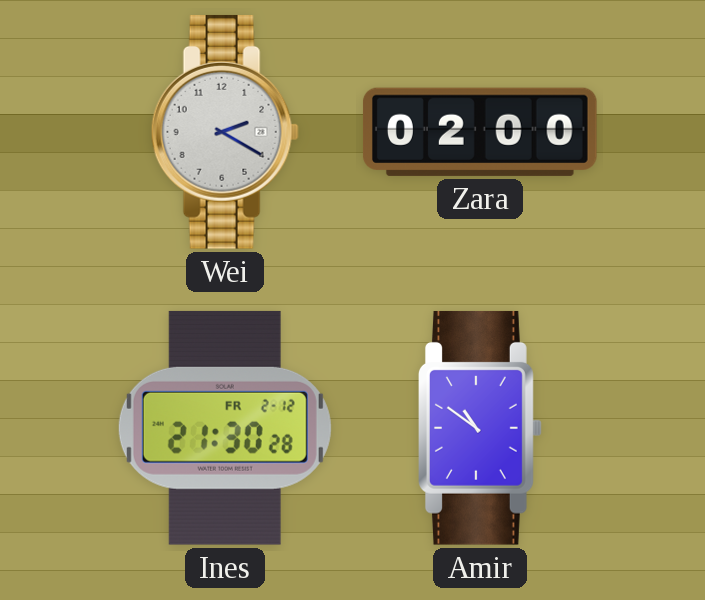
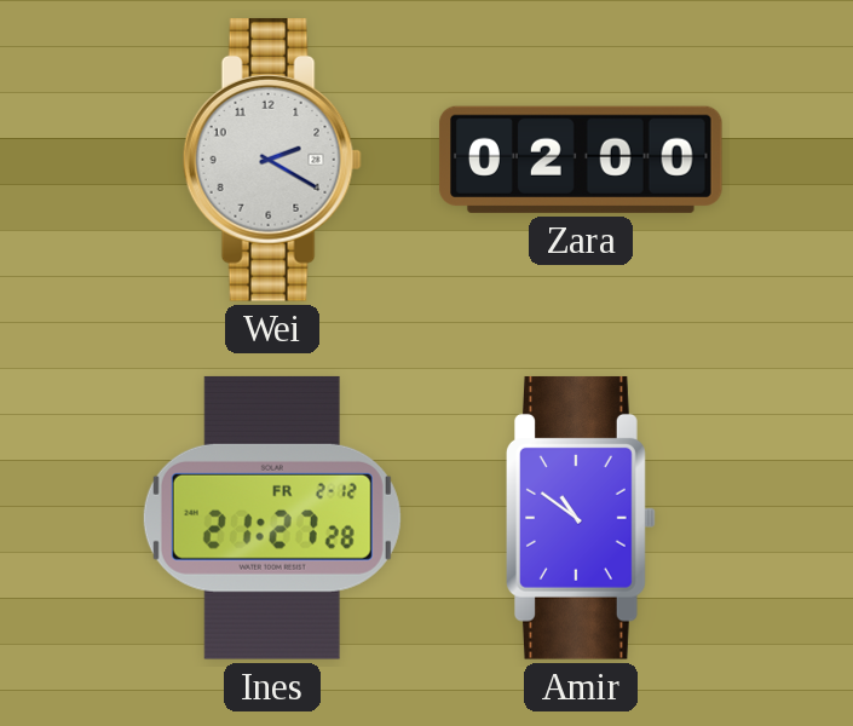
Ines: 21:30 -> 21:27
